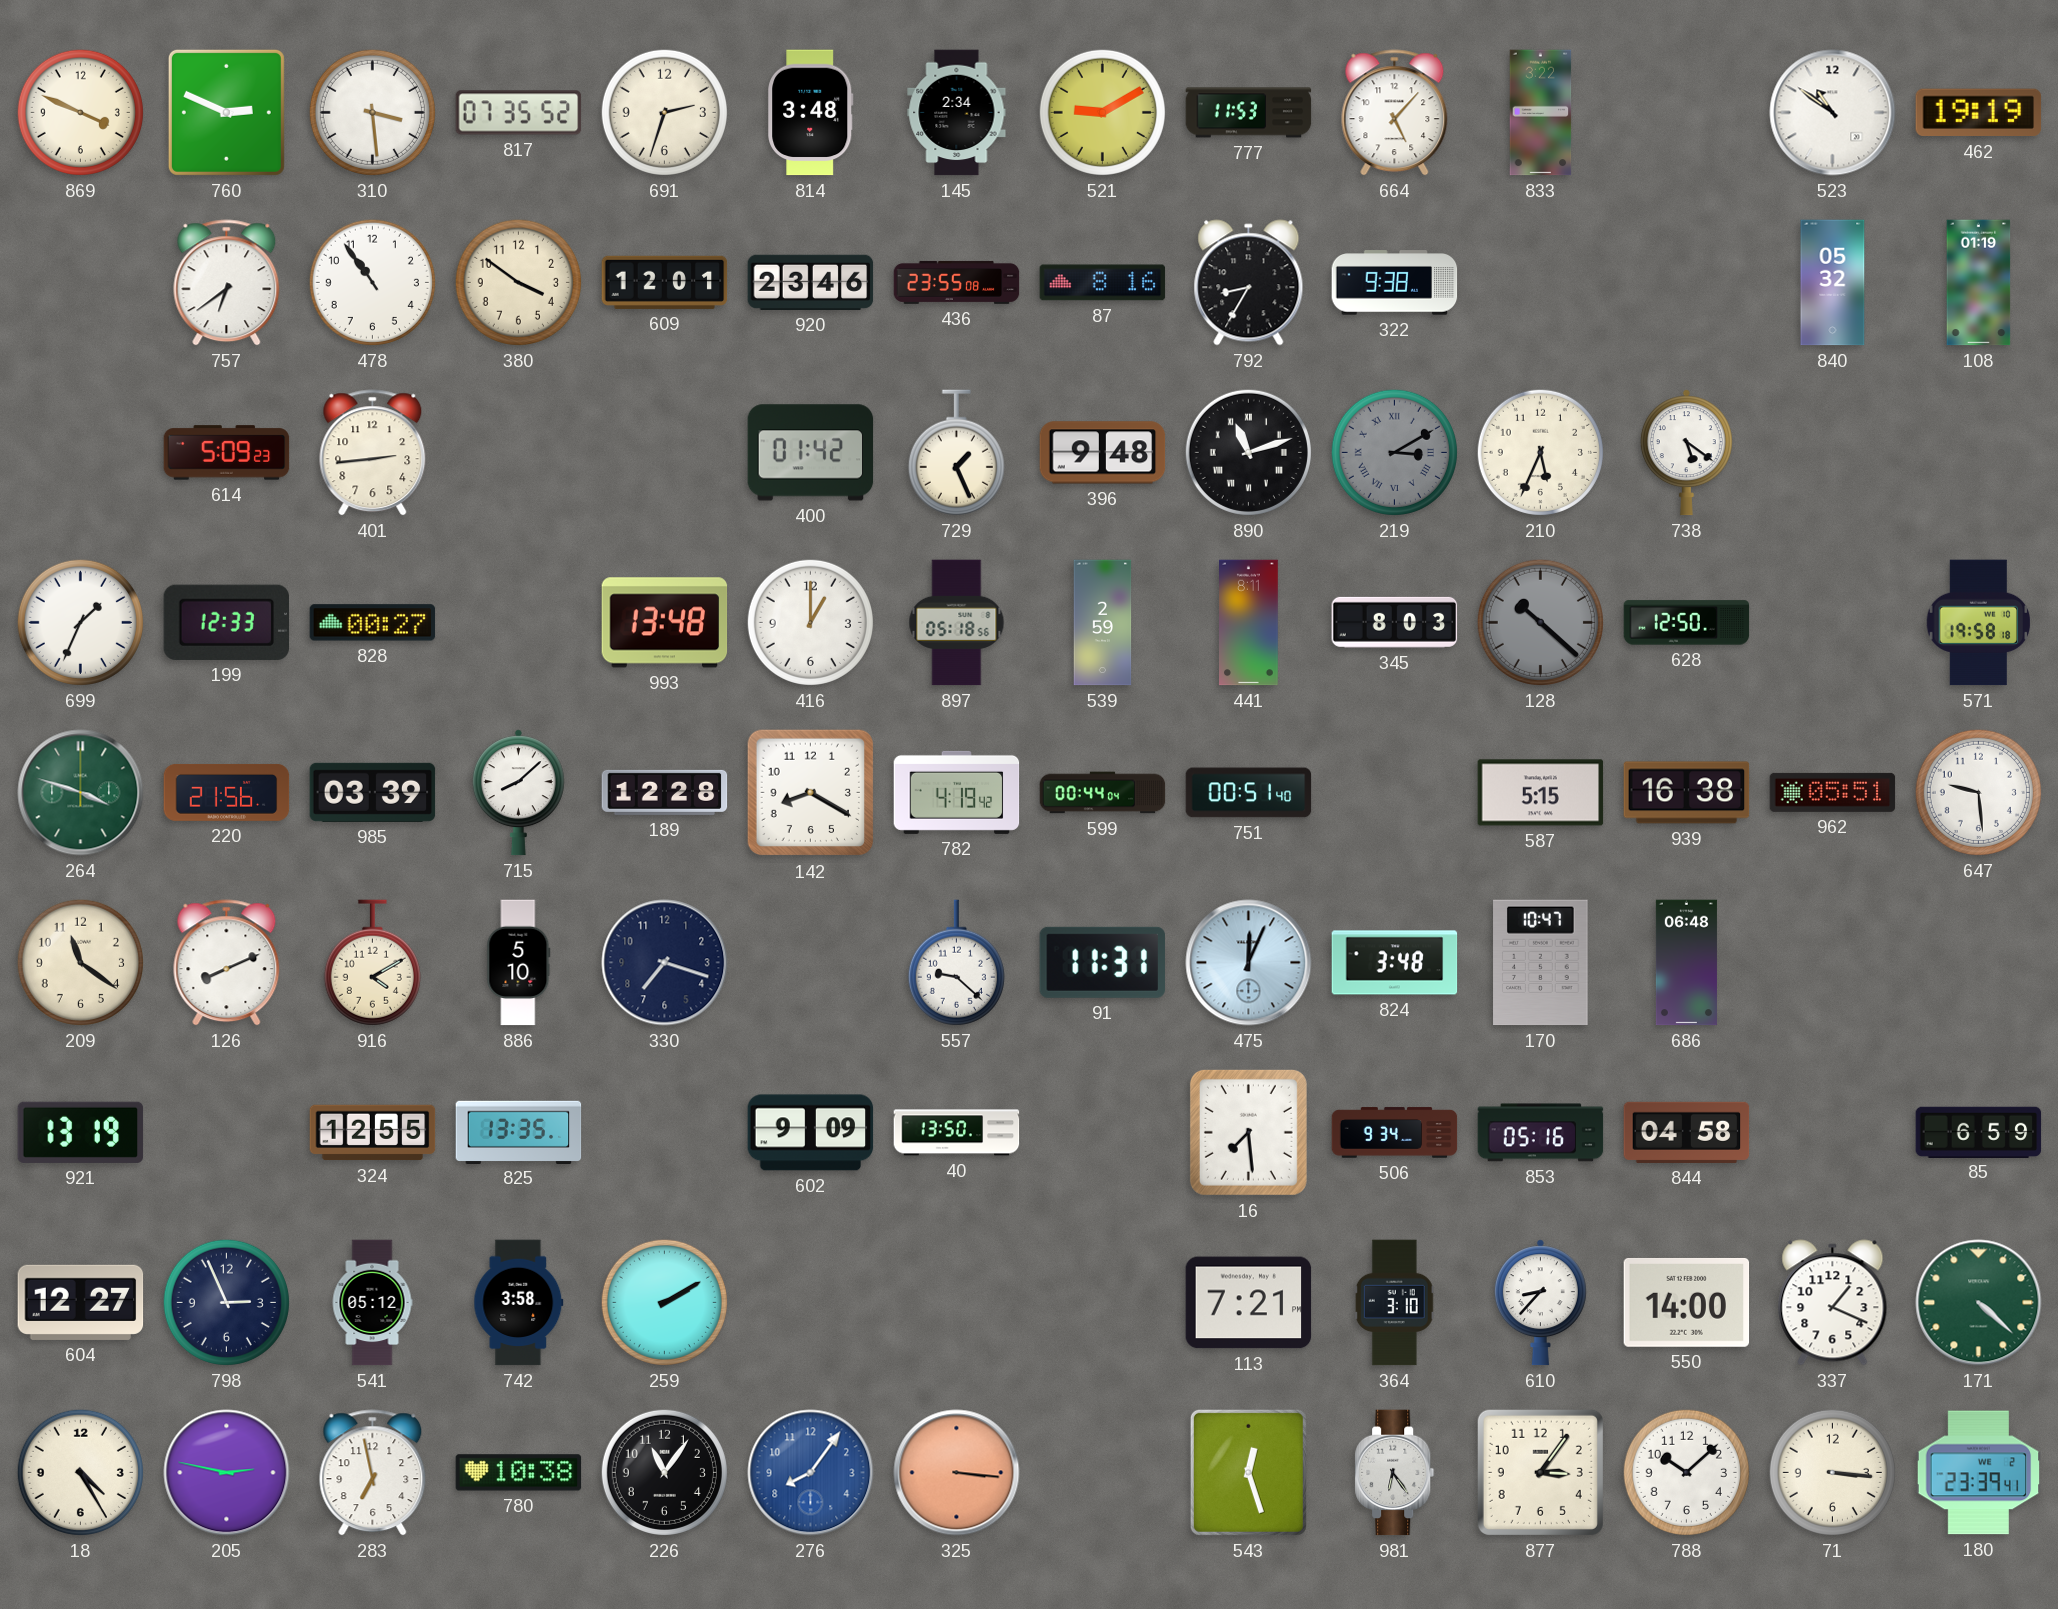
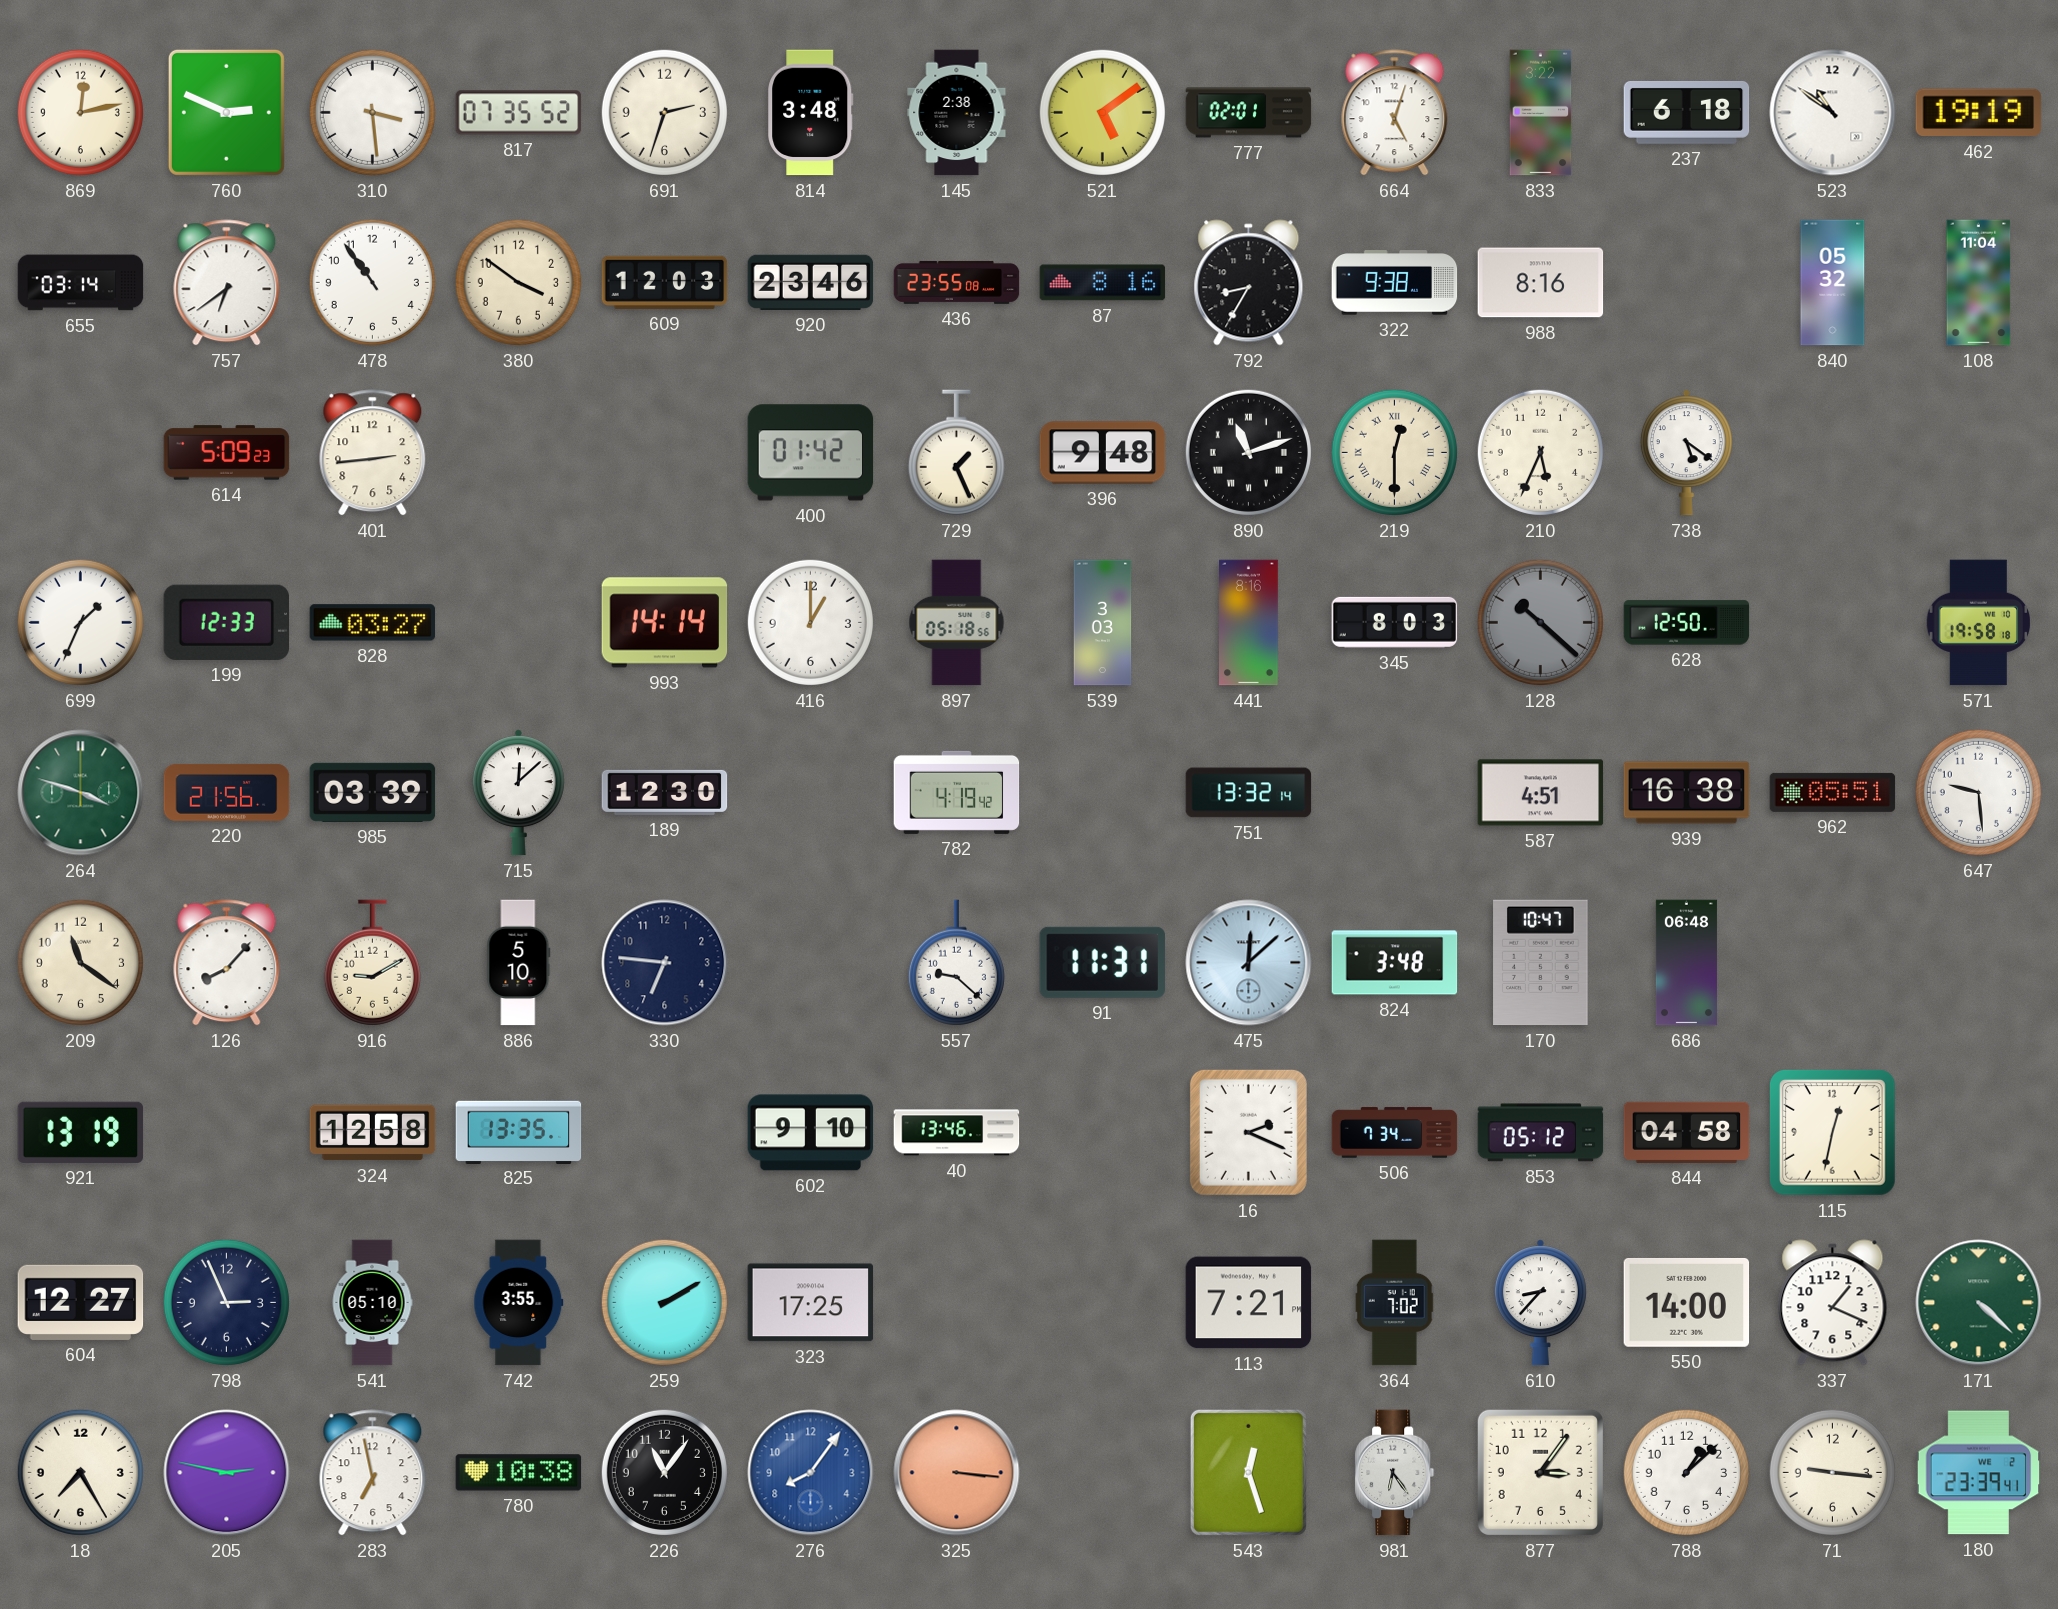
869: 3:49 -> 12:13
145: 2:34 -> 2:38
521: 9:10 -> 5:09
777: 11:53 -> 02:01
664: 5:07 -> 5:03
237: none -> 6:18
655: none -> 03:14
609: 12:01 -> 12:03
988: none -> 8:16
108: 01:19 -> 11:04
219: 3:10 -> 12:30
219 dial: grey -> cream
828: 00:27 -> 03:27
993: 13:48 -> 14:14
539: 2:59 -> 3:03
441: 8:11 -> 8:16
715: 8:08 -> 12:08
189: 12:28 -> 12:30
142: 8:20 -> none
599: 00:44 -> none
751: 00:51 -> 13:32
587: 5:15 -> 4:51
126: 8:11 -> 8:07
916: 4:10 -> 9:10
330: 7:18 -> 6:46
475: 12:04 -> 12:08
324: 12:55 -> 12:58
602: 9:09 -> 9:10
40: 13:50 -> 13:46
16: 7:29 -> 2:19
506: 9:34 -> 7:34
853: 05:16 -> 05:12
115: none -> 12:32
85: 6:59 -> none
541: 05:12 -> 05:10
742: 3:58 -> 3:55
323: none -> 17:25
364: 3:10 -> 7:02
18: 4:25 -> 7:25
788: 10:08 -> 1:08
71: 3:16 -> 9:16
